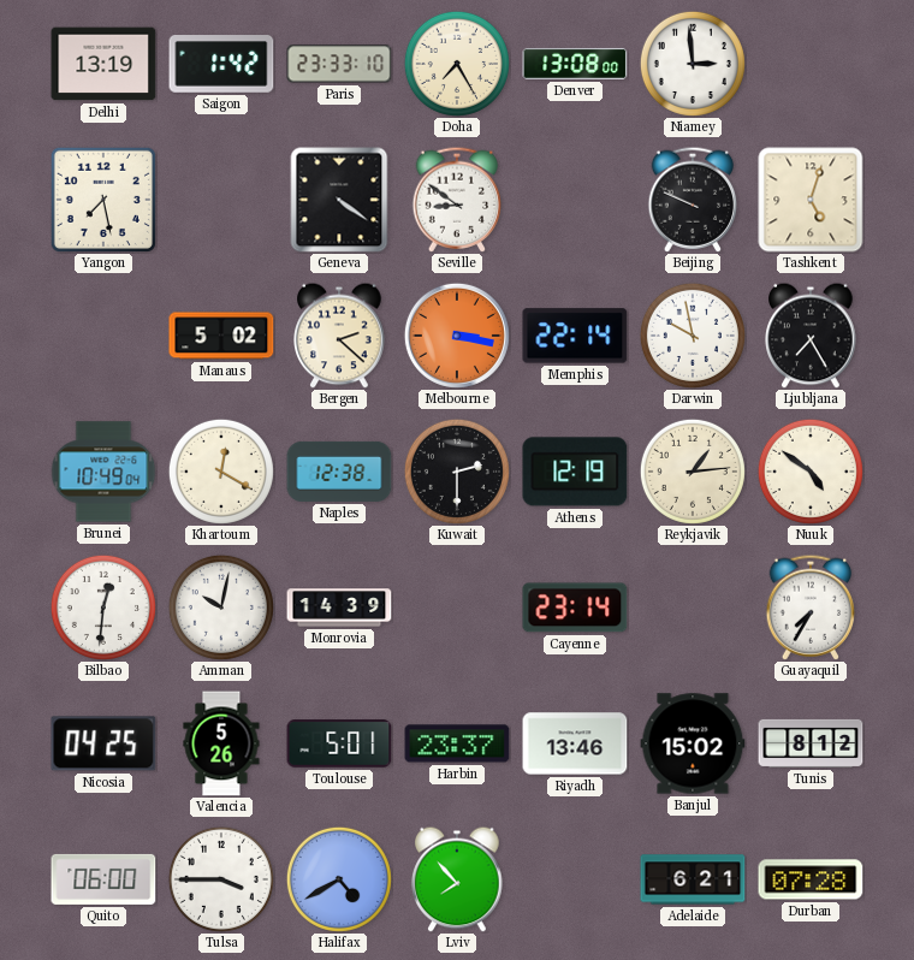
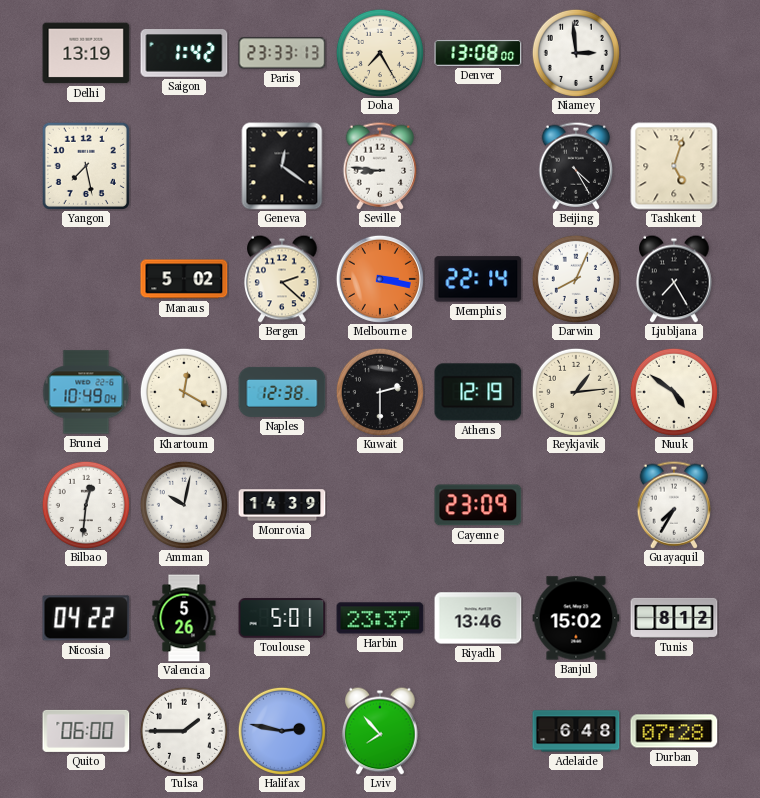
Paris: 23:33:10 -> 23:33:13
Geneva: 4:21 -> 12:21
Seville: 8:51 -> 8:46
Beijing: 9:49 -> 4:25
Darwin: 9:58 -> 8:04
Cayenne: 23:14 -> 23:09
Nicosia: 04:25 -> 04:22
Tulsa: 3:45 -> 1:45
Halifax: 4:40 -> 2:47
Adelaide: 6:21 -> 6:48
